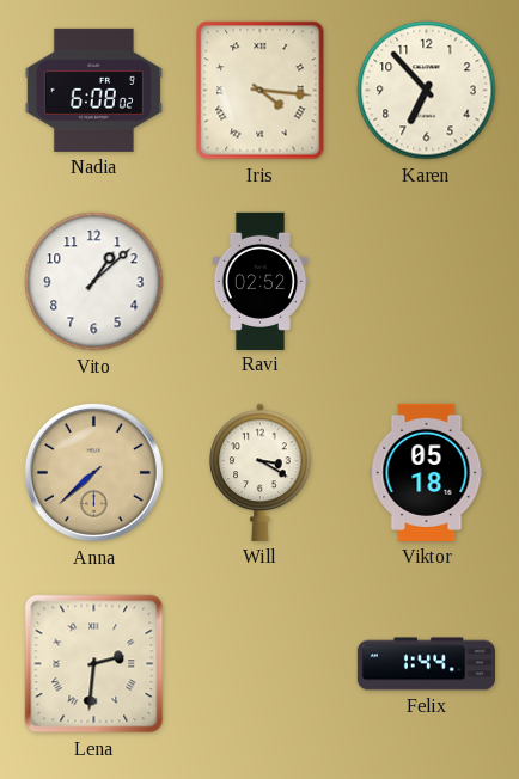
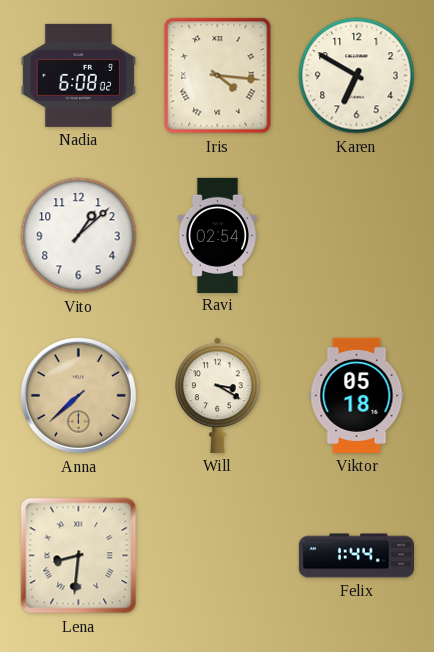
Karen: 6:53 -> 6:50
Ravi: 02:52 -> 02:54
Lena: 2:31 -> 8:31
